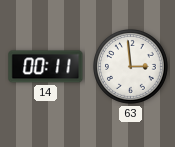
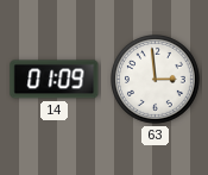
14: 00:11 -> 01:09
